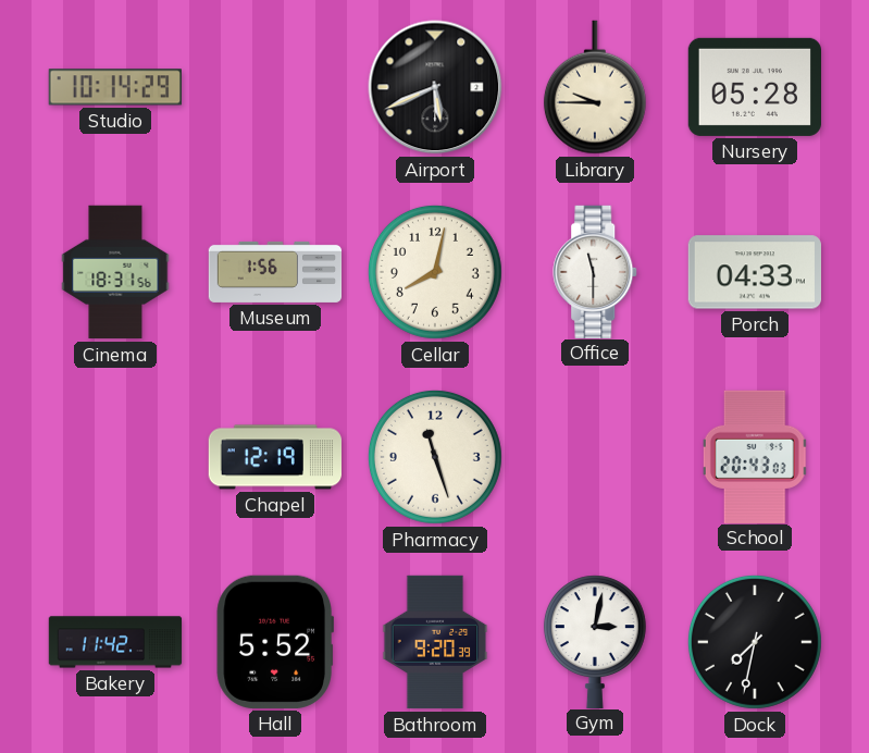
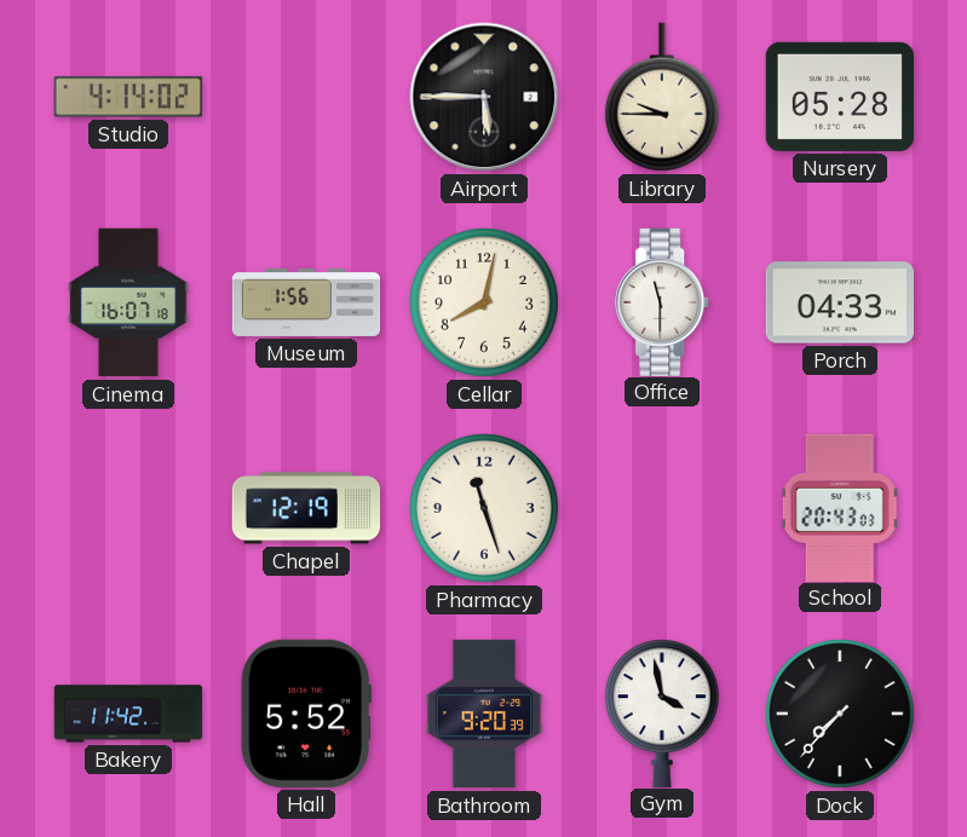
Studio: 10:14 -> 4:14
Airport: 5:41 -> 5:45
Cinema: 18:31 -> 16:07
Gym: 3:02 -> 3:58
Dock: 7:32 -> 7:37
